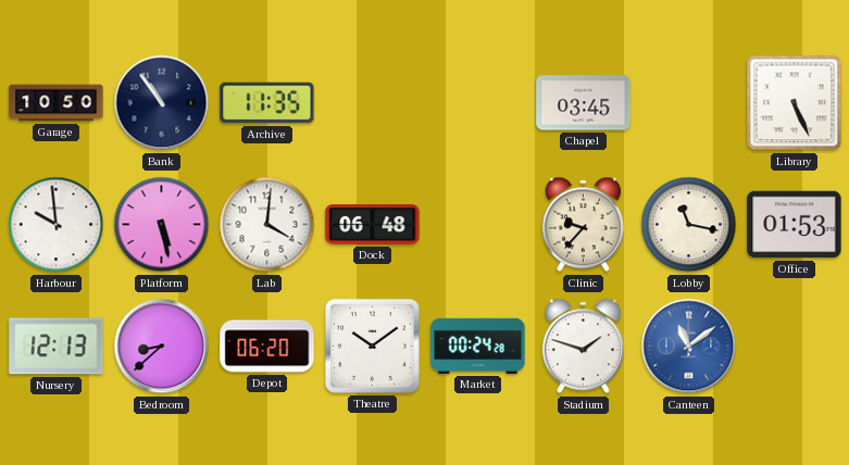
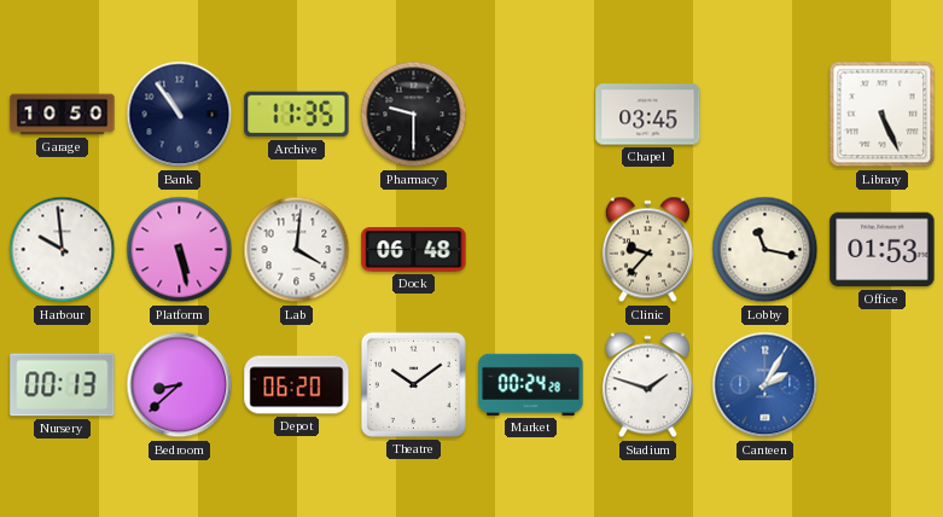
Pharmacy: none -> 9:30
Nursery: 12:13 -> 00:13
Canteen: 11:09 -> 2:05
